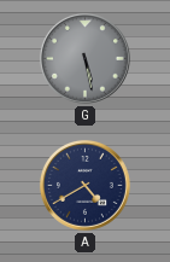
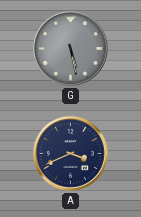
A: 4:40 -> 3:41
